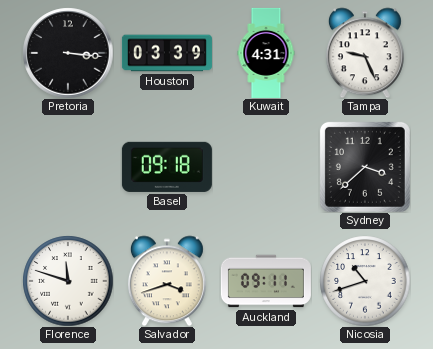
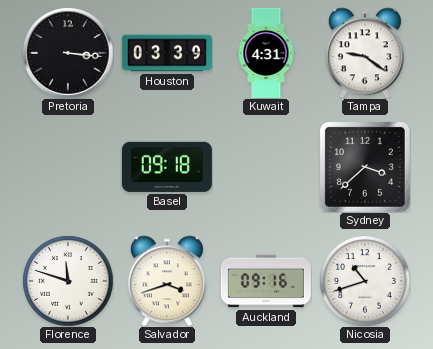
Tampa: 9:26 -> 9:21
Auckland: 09:11 -> 09:16
